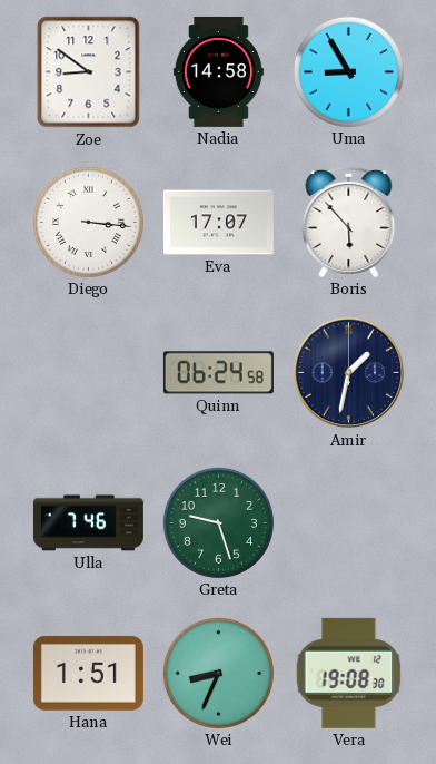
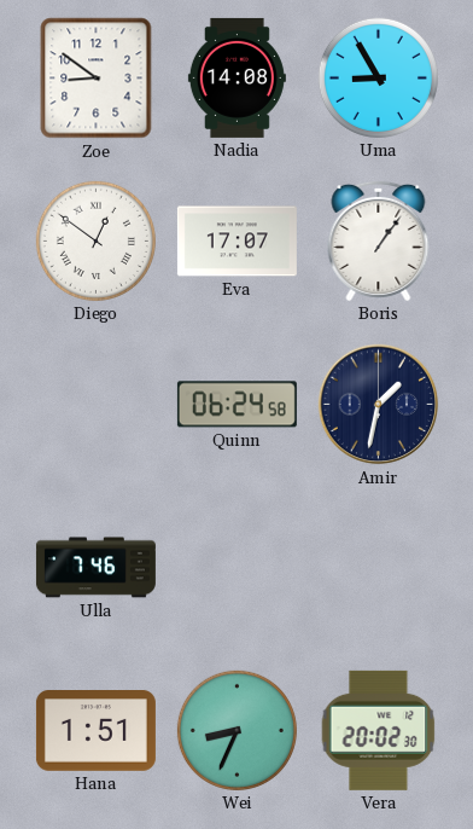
Nadia: 14:58 -> 14:08
Diego: 3:16 -> 12:51
Boris: 5:53 -> 1:06
Greta: 9:27 -> none
Vera: 19:08 -> 20:02
